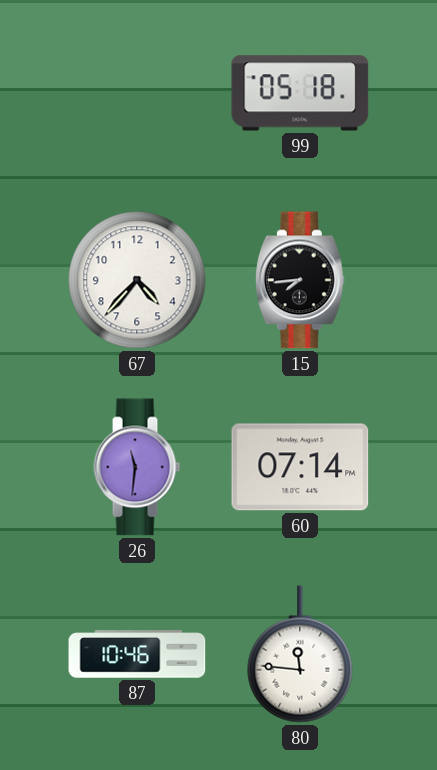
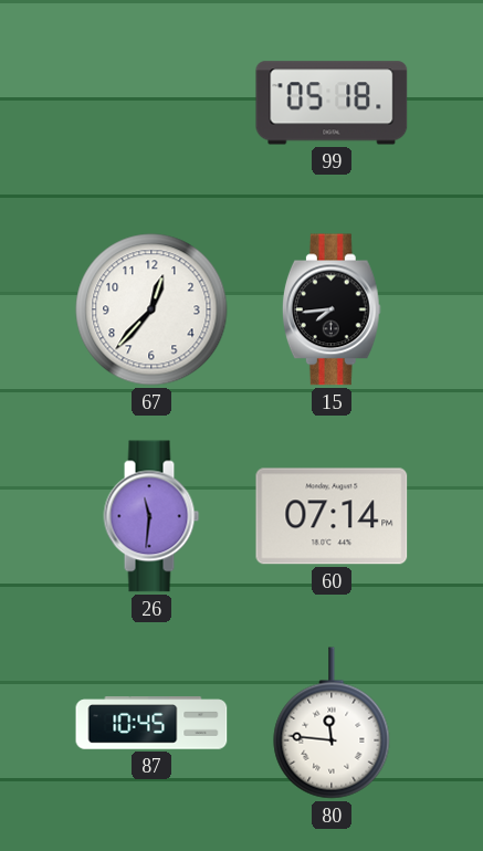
67: 4:37 -> 12:37
87: 10:46 -> 10:45
